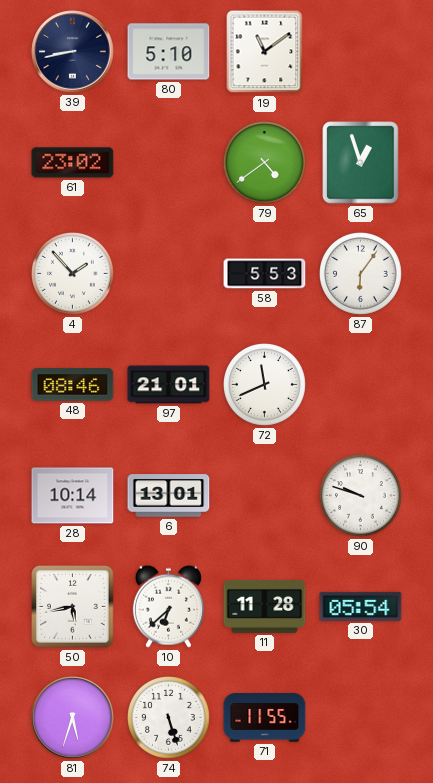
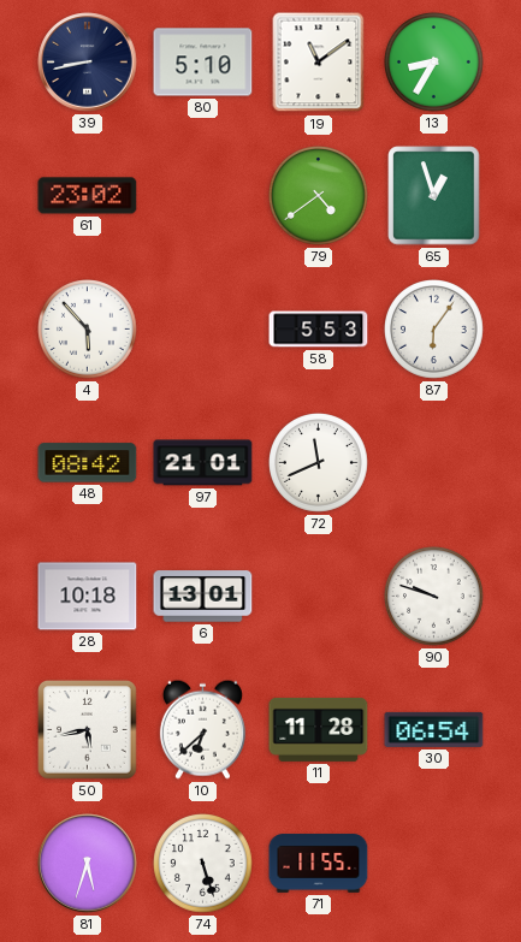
13: none -> 8:35
4: 1:53 -> 5:53
48: 08:46 -> 08:42
28: 10:14 -> 10:18
30: 05:54 -> 06:54
